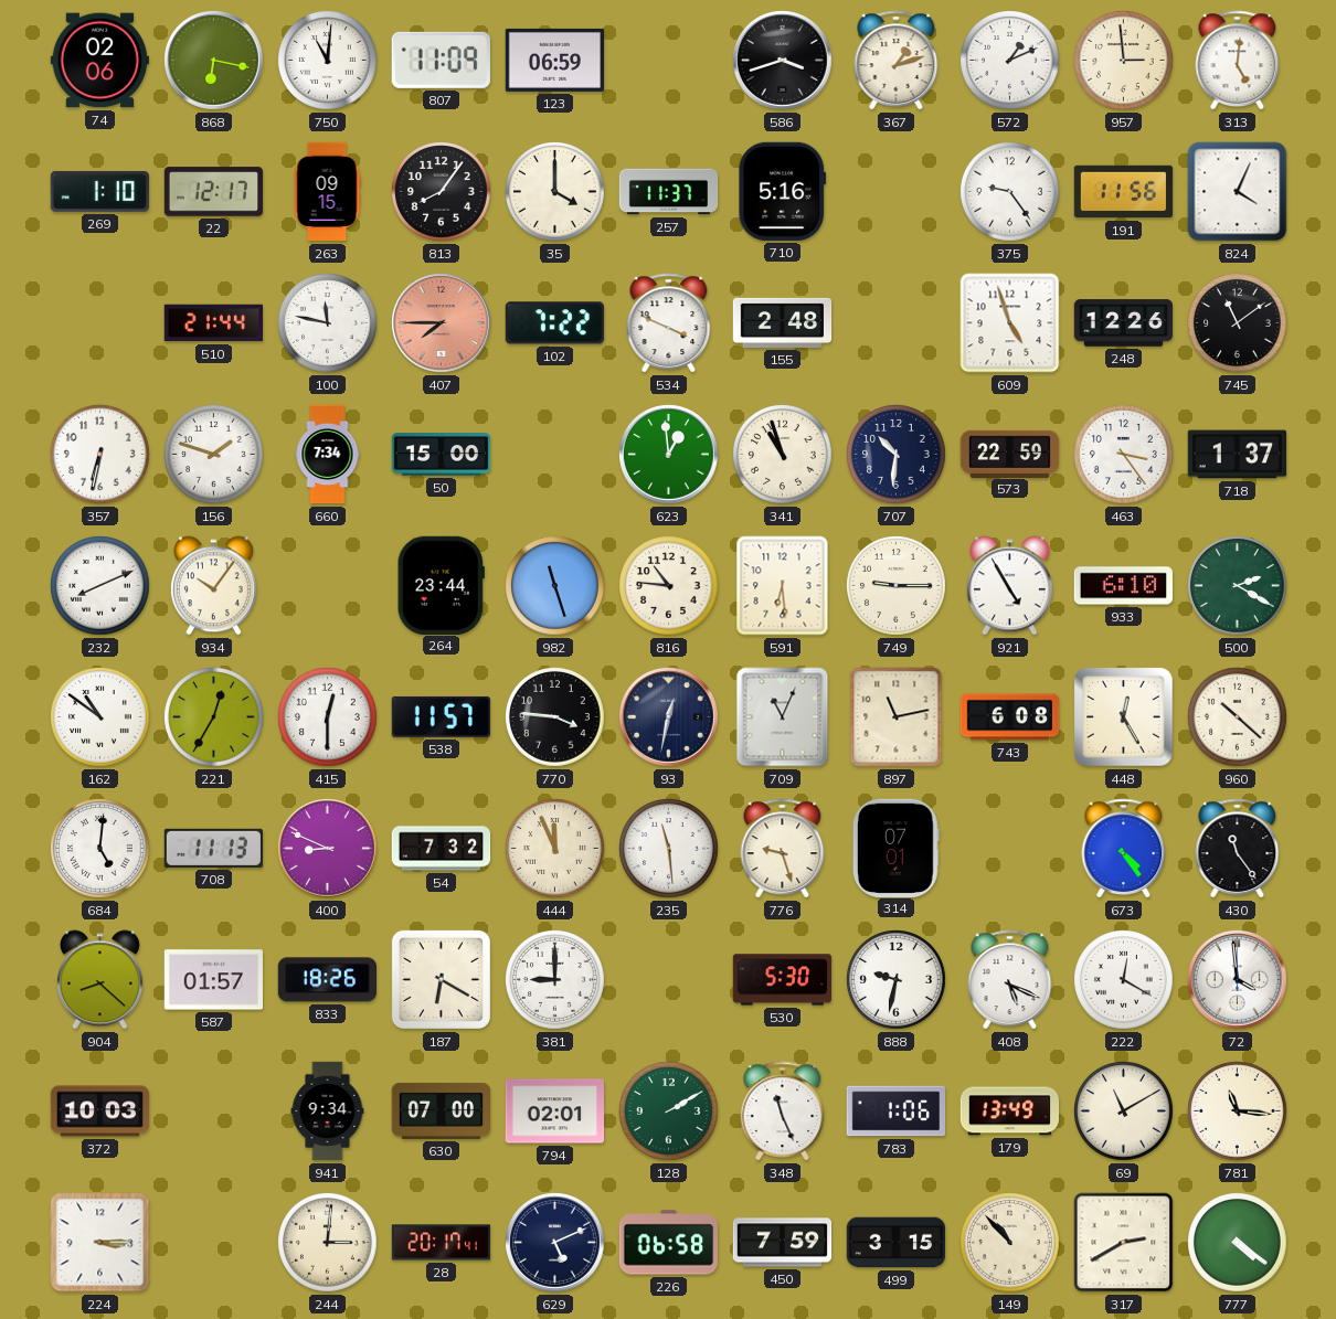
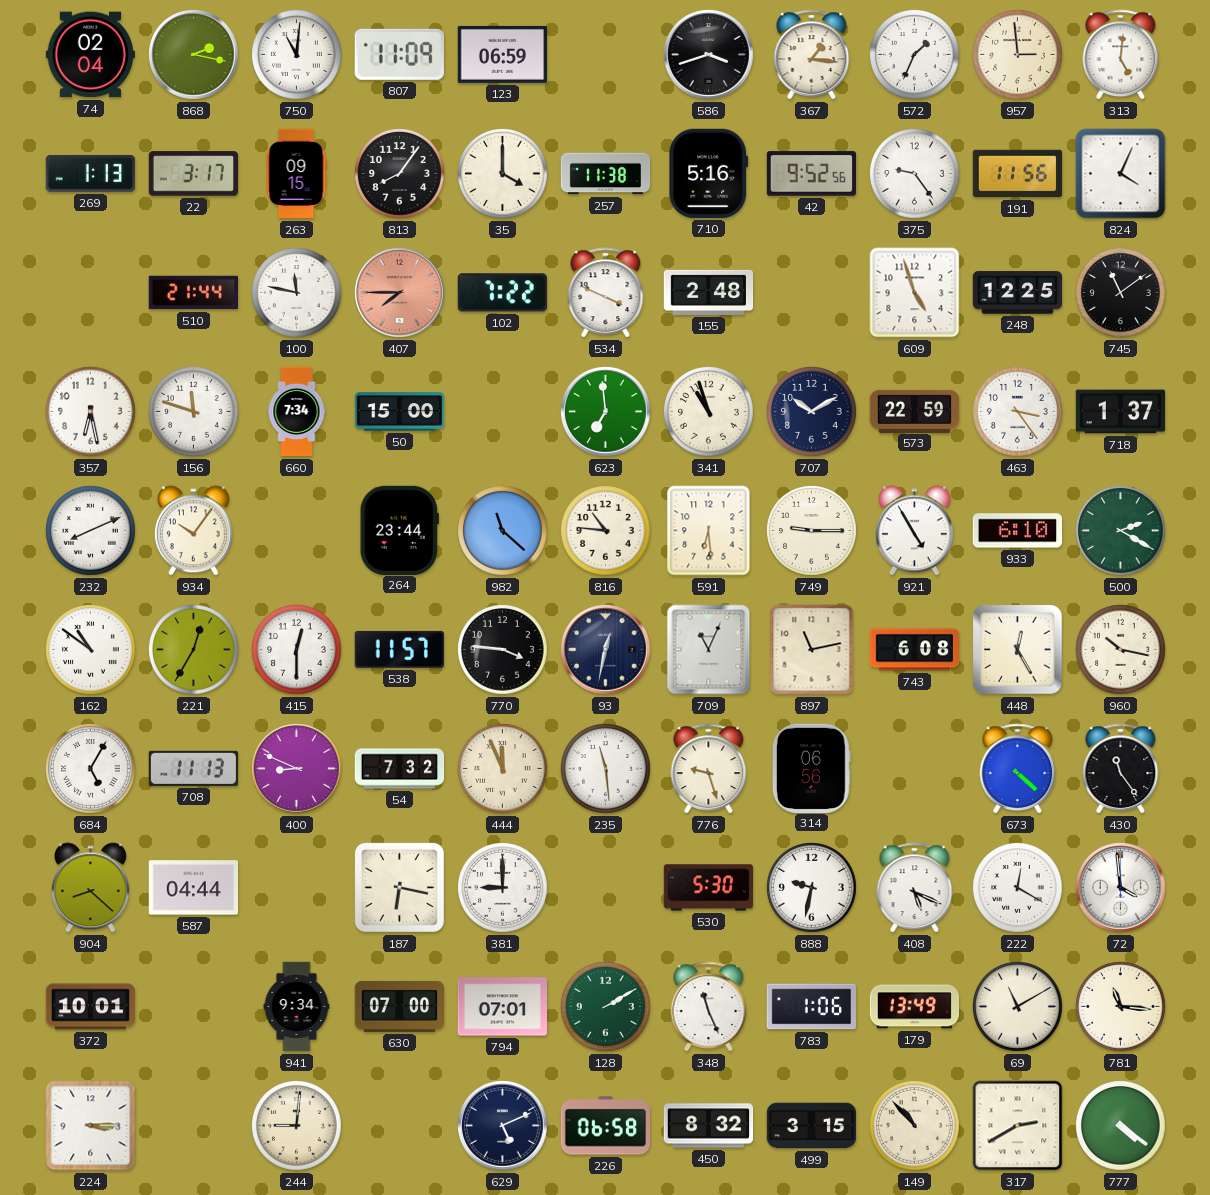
74: 02:06 -> 02:04
868: 6:17 -> 2:17
367: 1:12 -> 1:16
572: 1:11 -> 1:34
269: 1:10 -> 1:13
22: 12:17 -> 3:17
257: 11:37 -> 11:38
42: none -> 9:52
248: 12:26 -> 12:25
357: 6:32 -> 6:28
156: 1:48 -> 11:48
623: 12:59 -> 6:59
707: 10:31 -> 10:10
982: 11:27 -> 11:22
960: 10:22 -> 10:17
684: 5:01 -> 5:05
314: 07:01 -> 06:56
673: 4:24 -> 4:22
587: 01:57 -> 04:44
833: 18:26 -> none
187: 6:20 -> 6:17
372: 10:03 -> 10:01
794: 02:01 -> 07:01
244: 3:01 -> 9:01
28: 20:17 -> none
450: 7:59 -> 8:32
